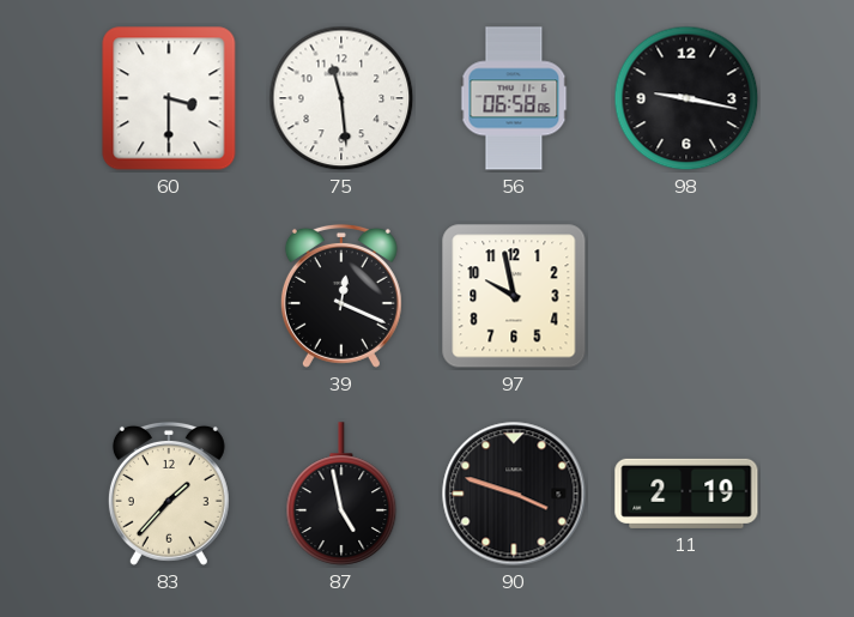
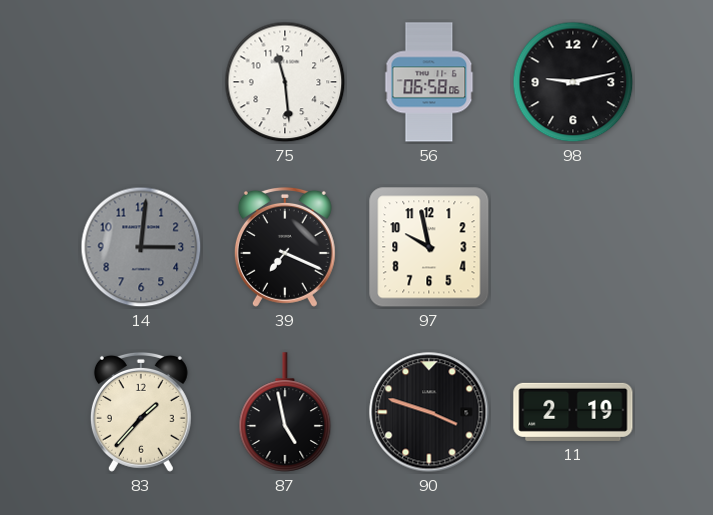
60: 3:30 -> none
98: 9:17 -> 9:13
14: none -> 3:01
39: 12:19 -> 7:19
